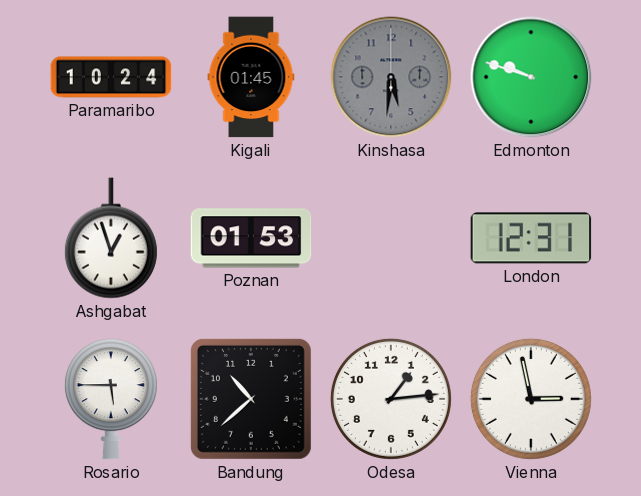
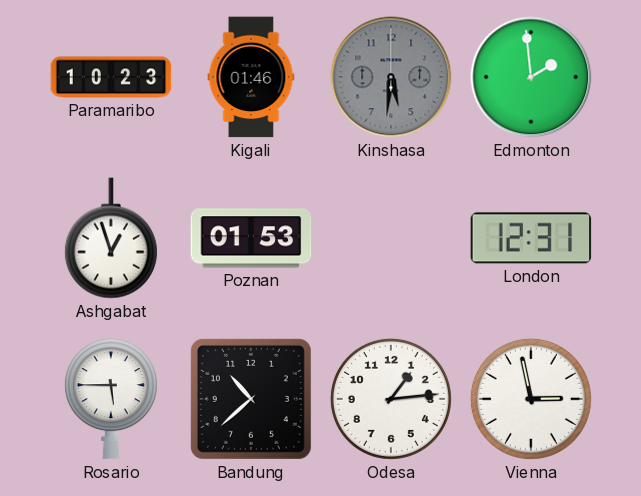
Paramaribo: 10:24 -> 10:23
Kigali: 01:45 -> 01:46
Edmonton: 9:48 -> 1:59
